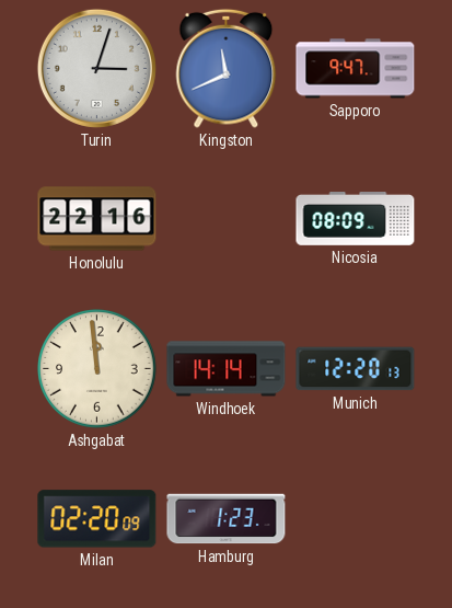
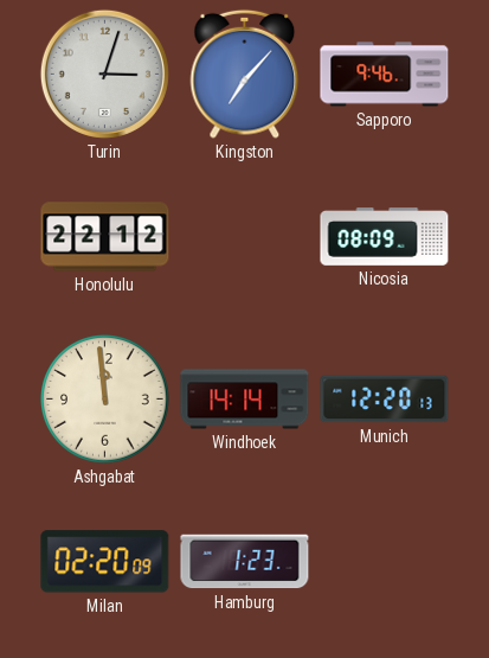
Kingston: 11:41 -> 7:07
Sapporo: 9:47 -> 9:46
Honolulu: 22:16 -> 22:12
